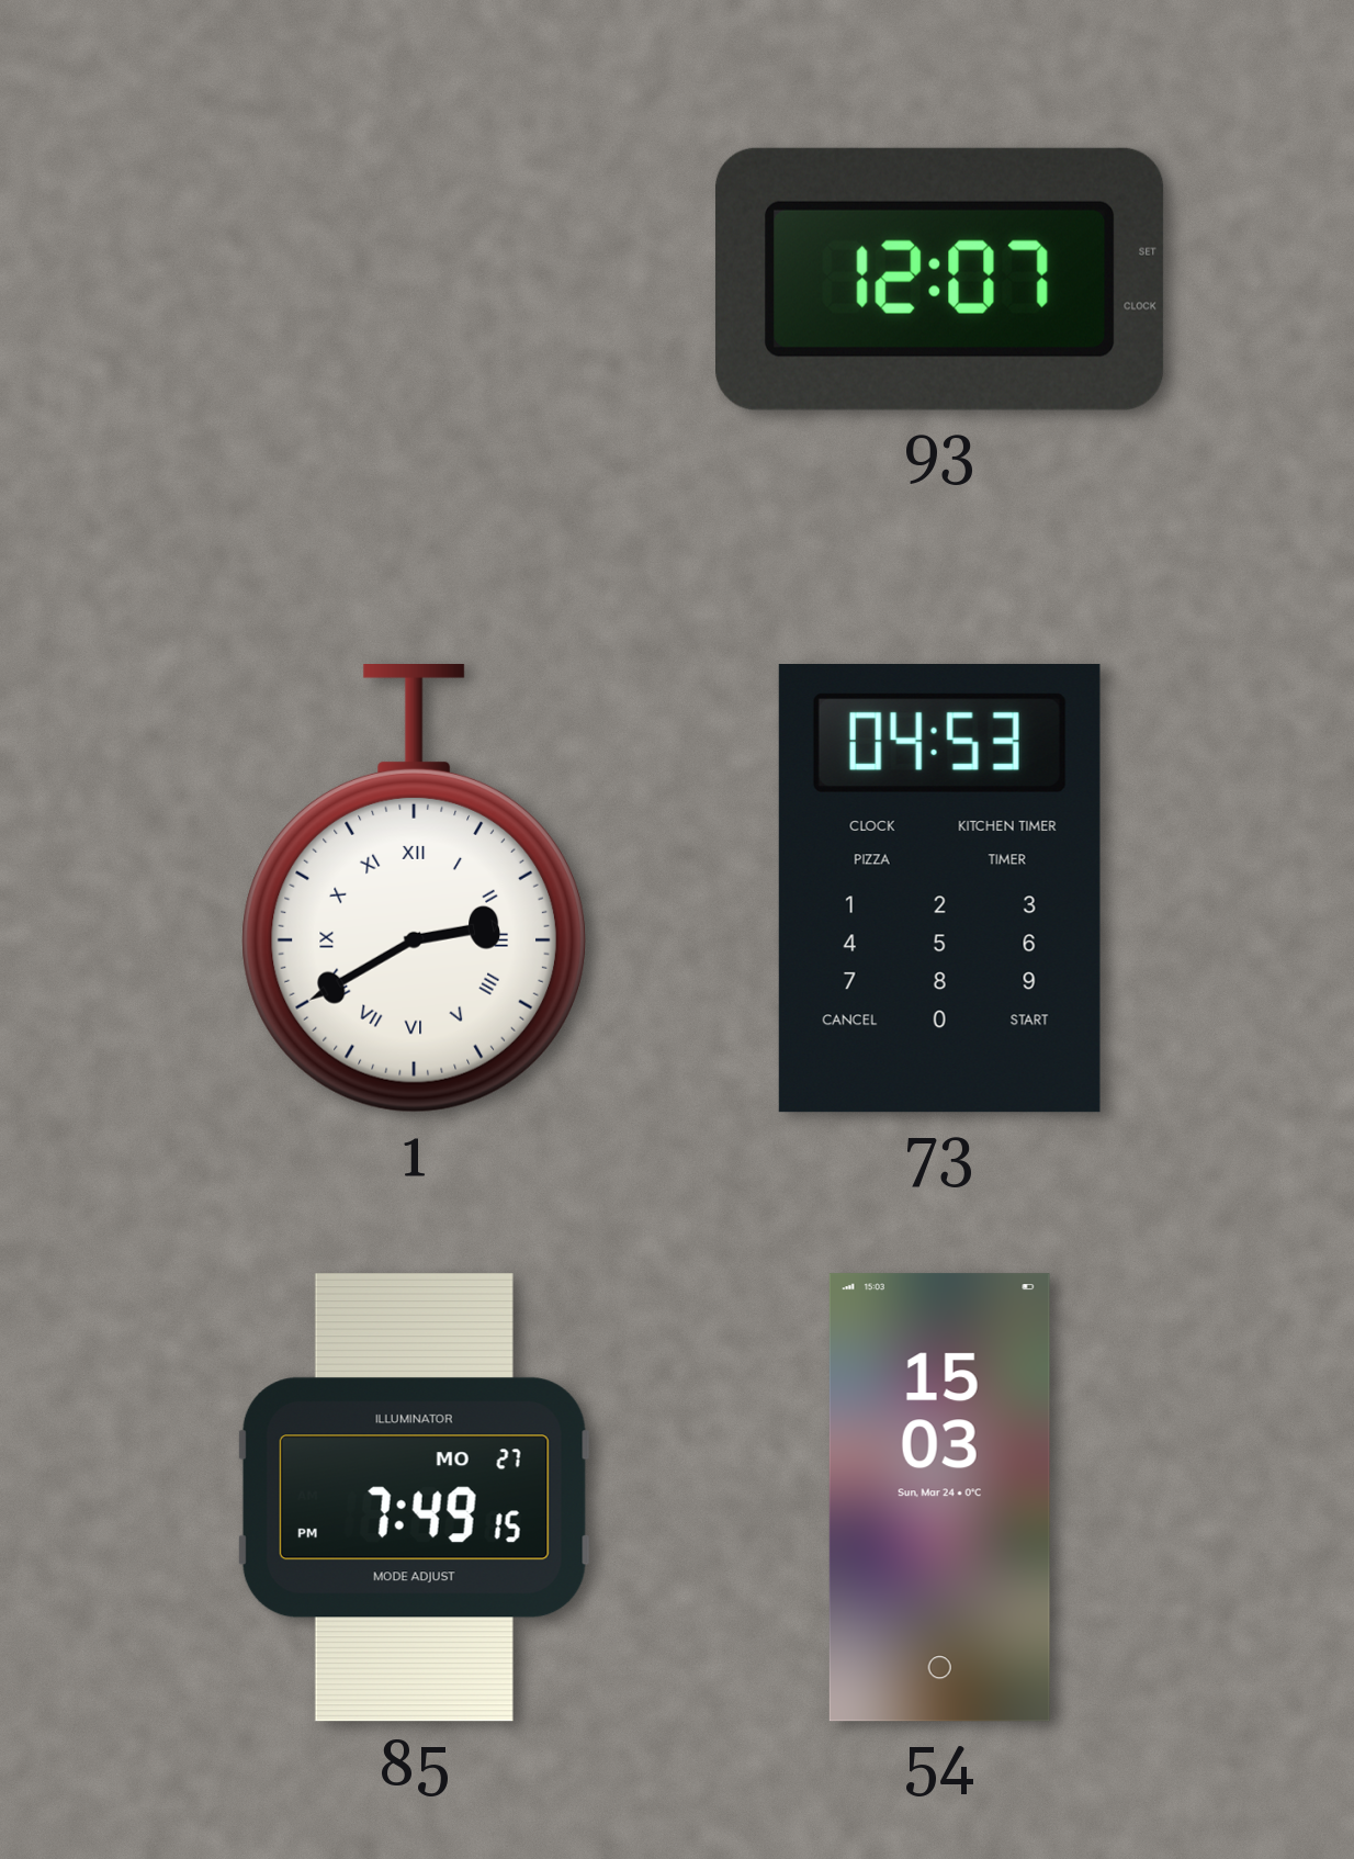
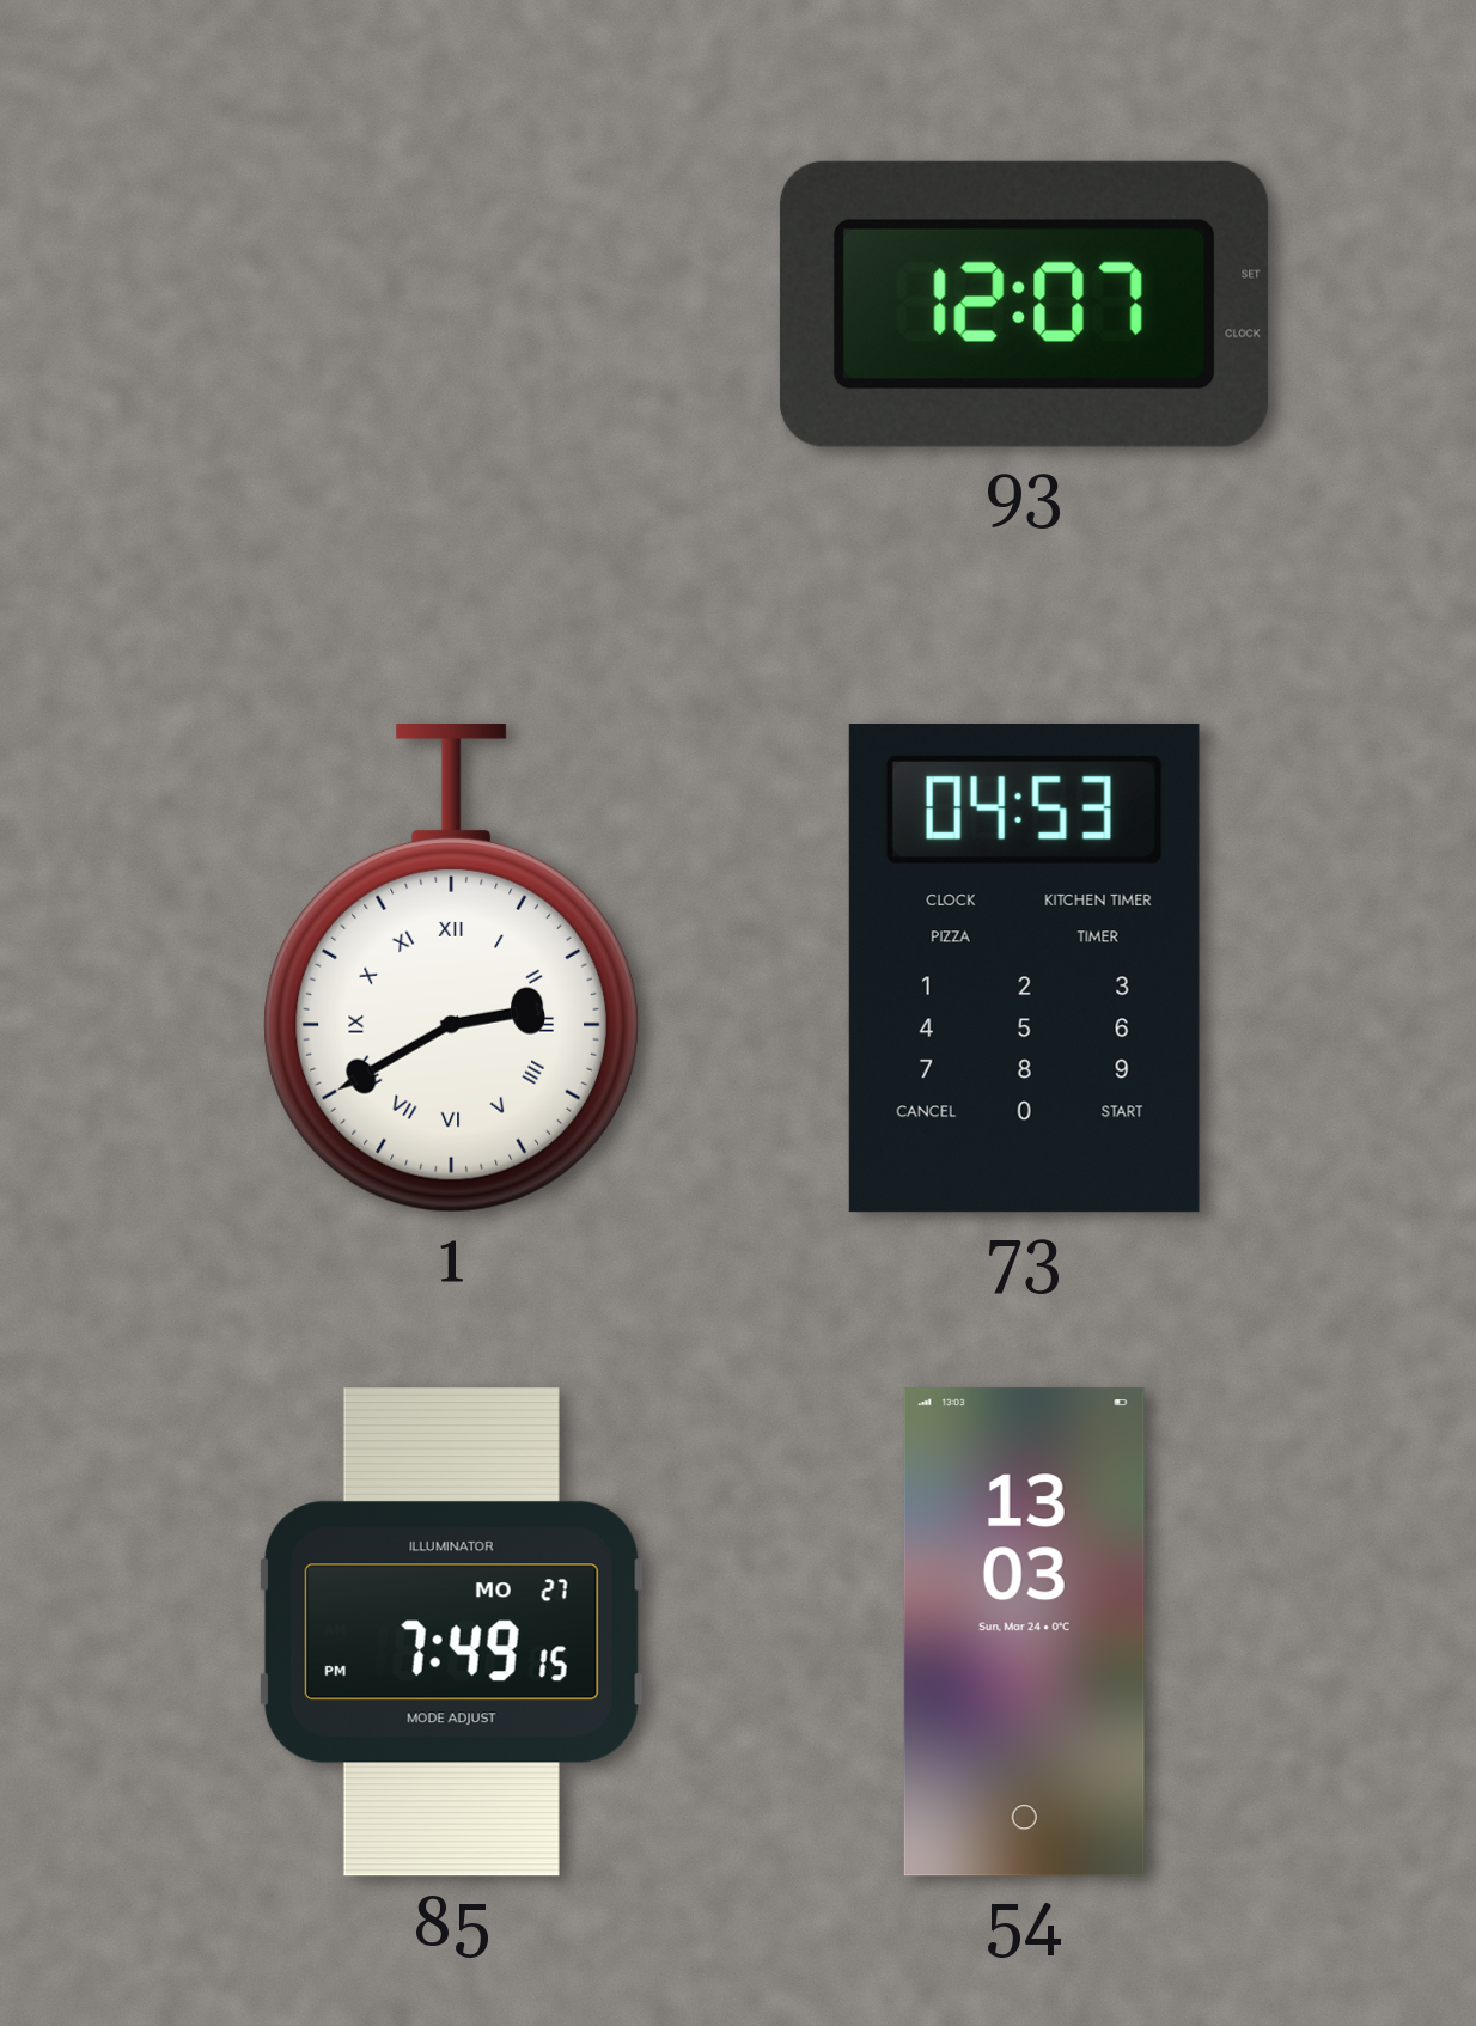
54: 15:03 -> 13:03
